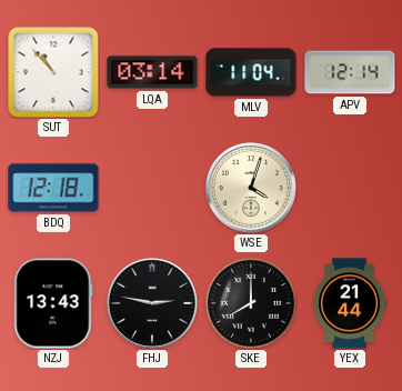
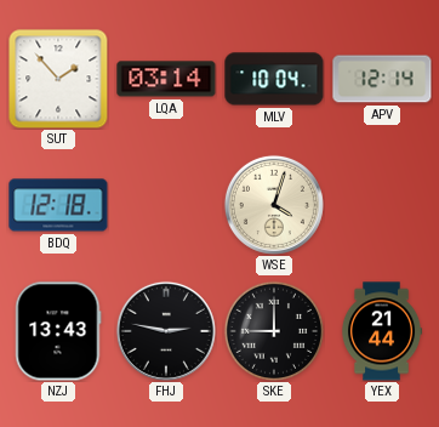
SUT: 10:53 -> 1:53
MLV: 11:04 -> 10:04
SKE: 8:00 -> 9:00
